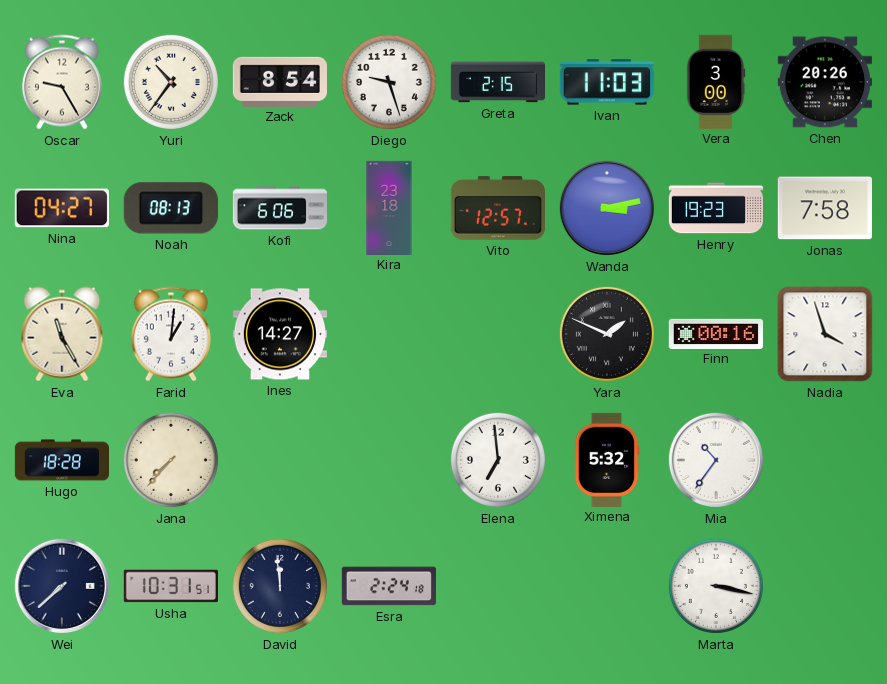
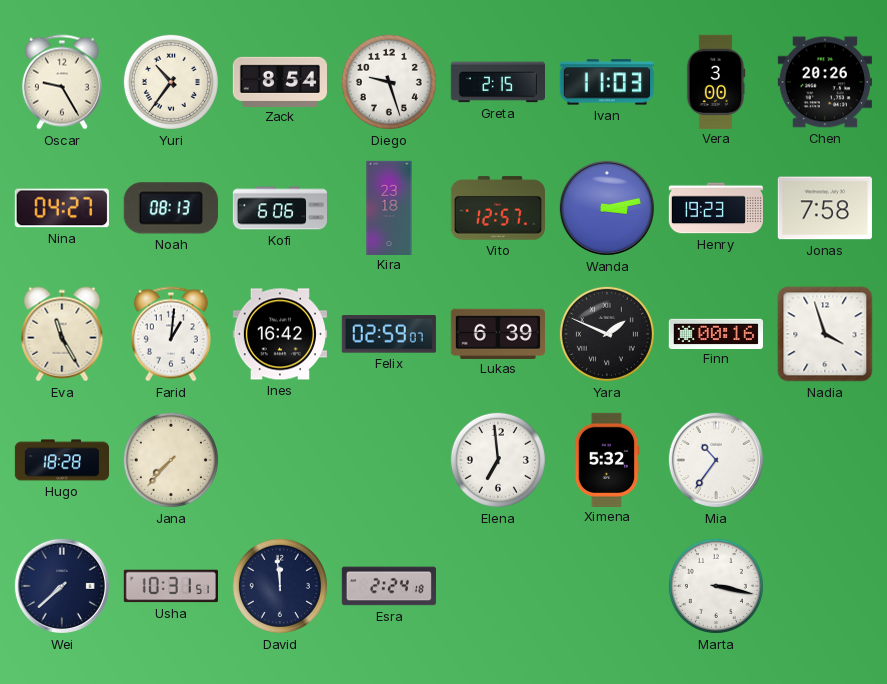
Ines: 14:27 -> 16:42
Felix: none -> 02:59
Lukas: none -> 6:39
